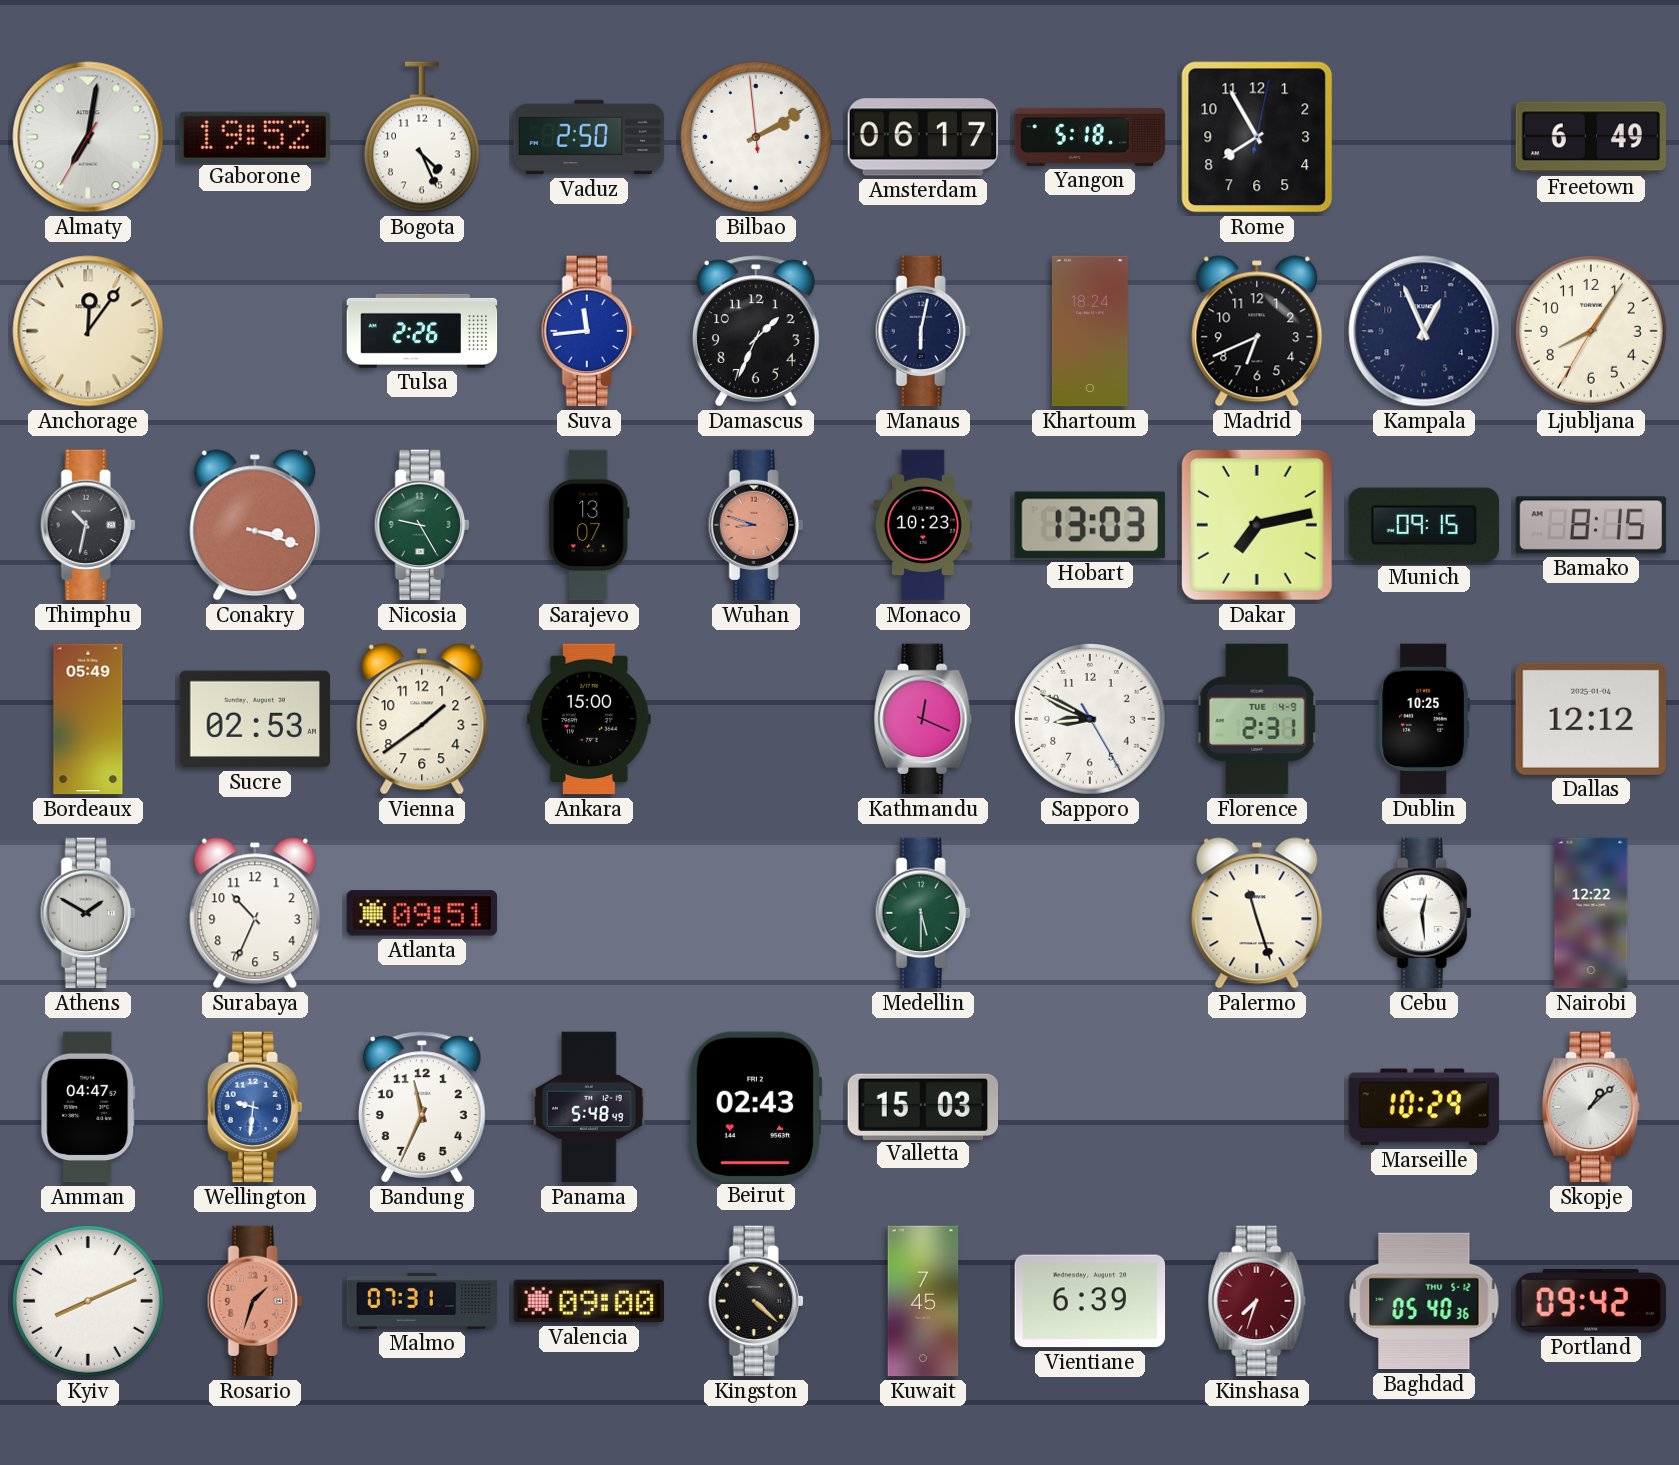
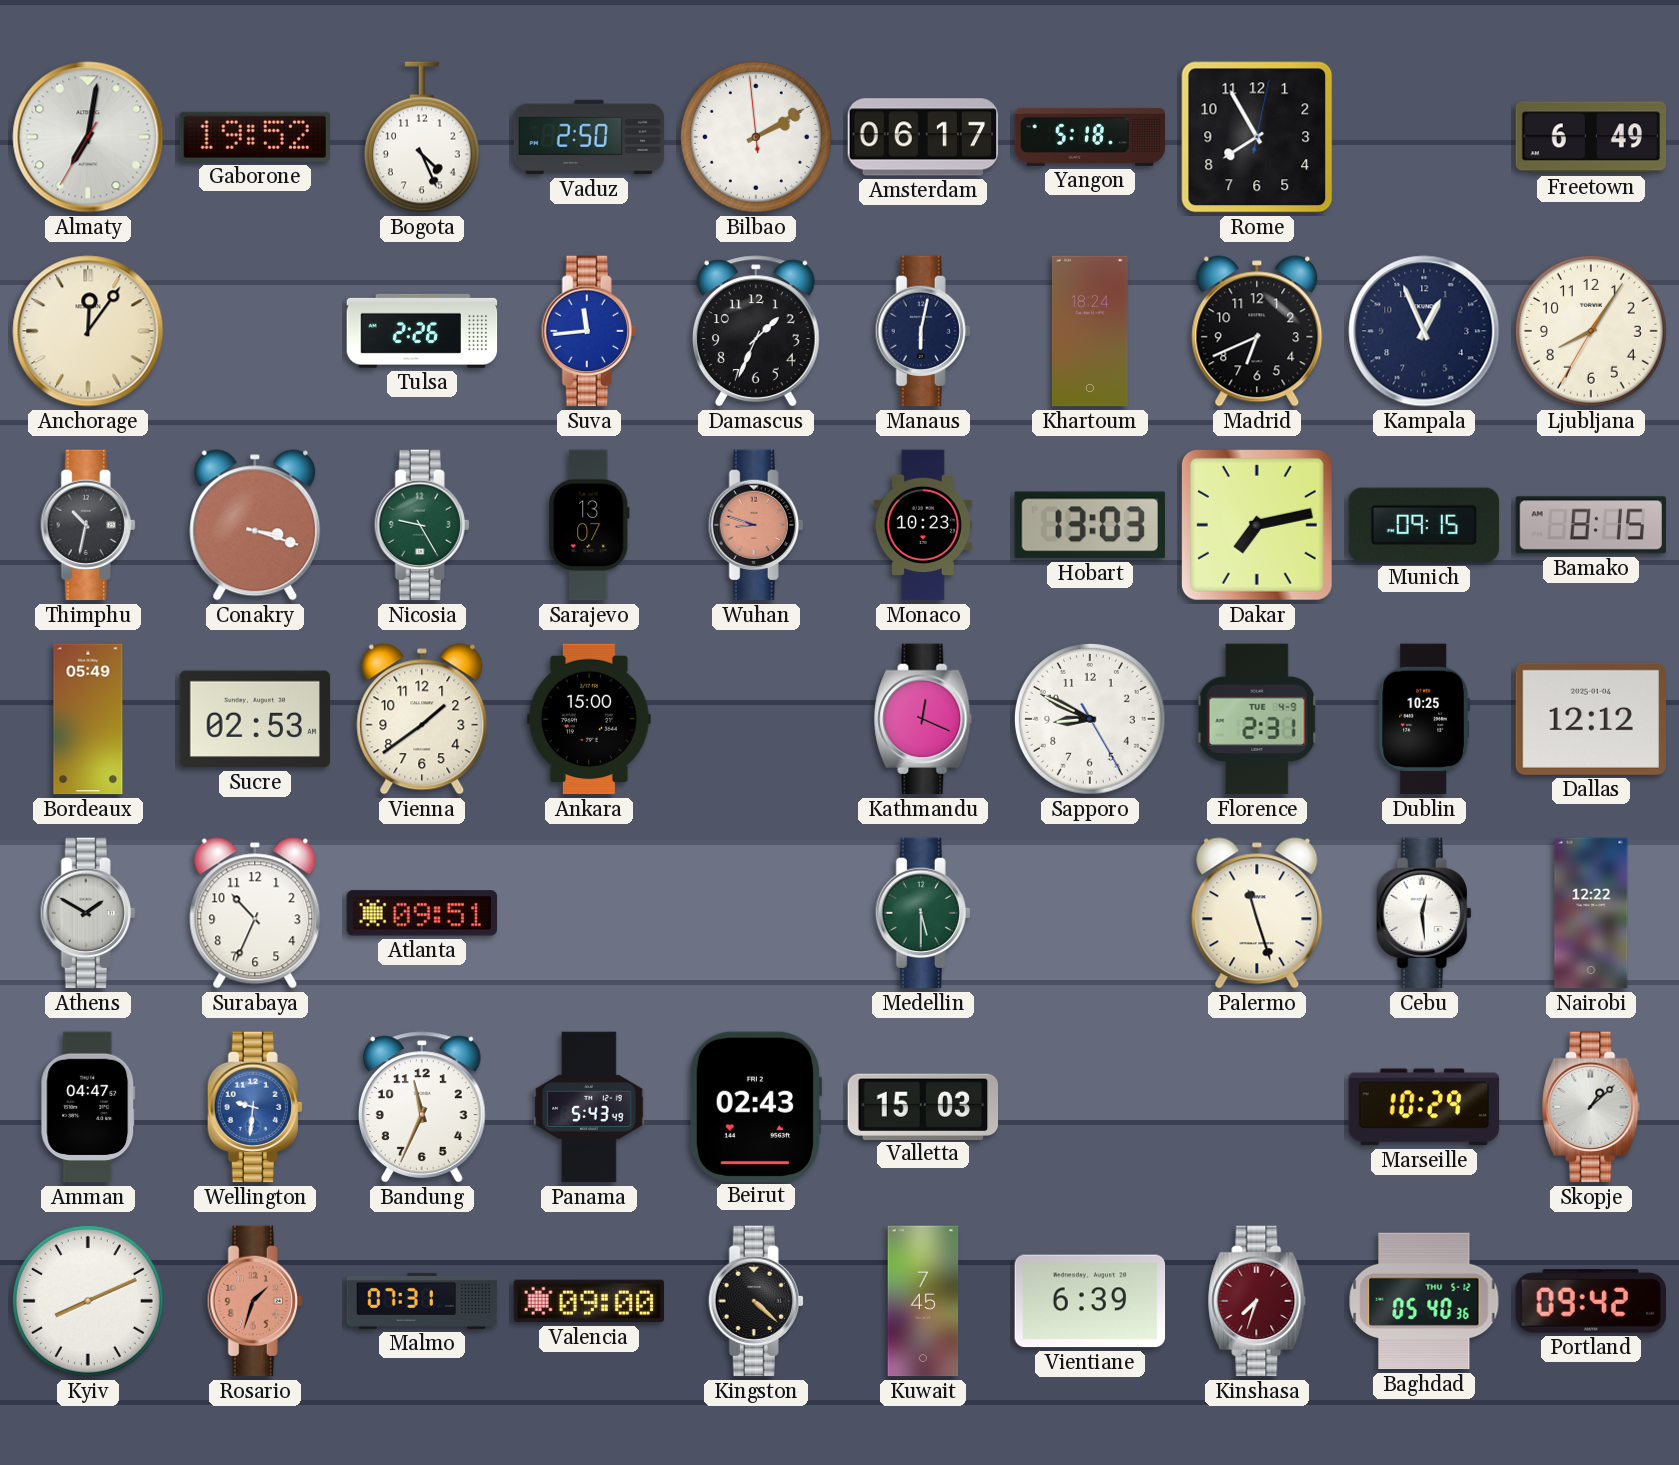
Panama: 5:48 -> 5:43
